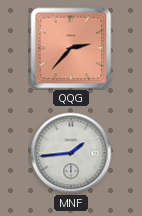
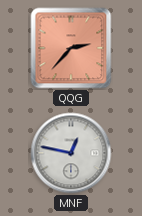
MNF: 1:44 -> 12:47
